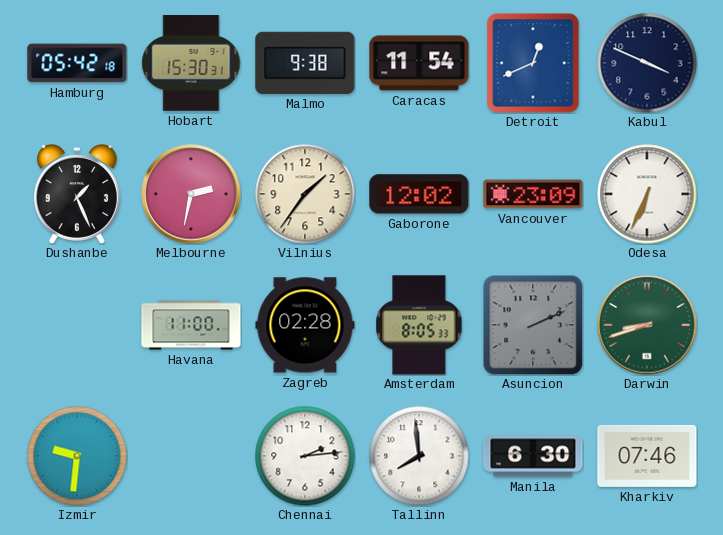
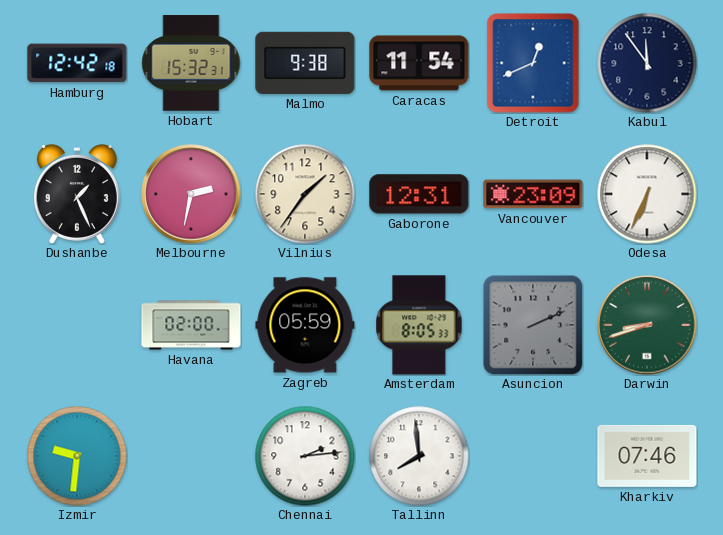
Hamburg: 05:42 -> 12:42
Hobart: 15:30 -> 15:32
Kabul: 3:49 -> 11:54
Gaborone: 12:02 -> 12:31
Havana: 11:00 -> 02:00
Zagreb: 02:28 -> 05:59
Manila: 6:30 -> none
